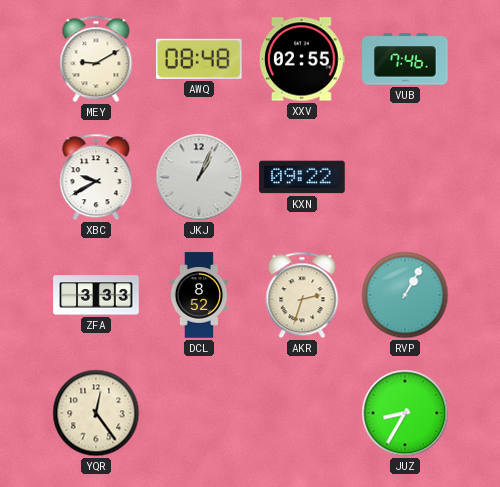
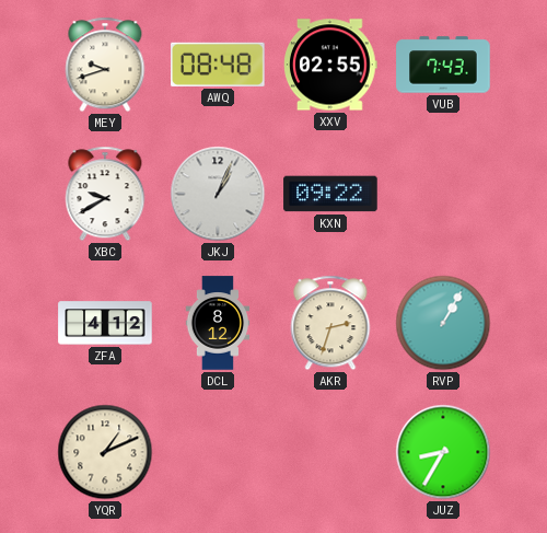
MEY: 9:10 -> 9:42
VUB: 7:46 -> 7:43
ZFA: 3:33 -> 4:12
DCL: 8:52 -> 8:12
YQR: 12:24 -> 1:11
